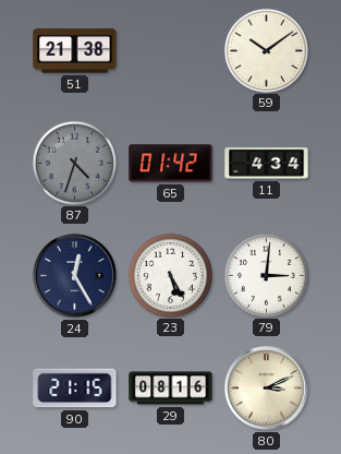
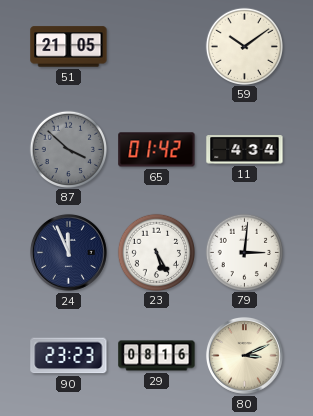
51: 21:38 -> 21:05
87: 4:33 -> 3:52
24: 12:25 -> 11:56
90: 21:15 -> 23:23
